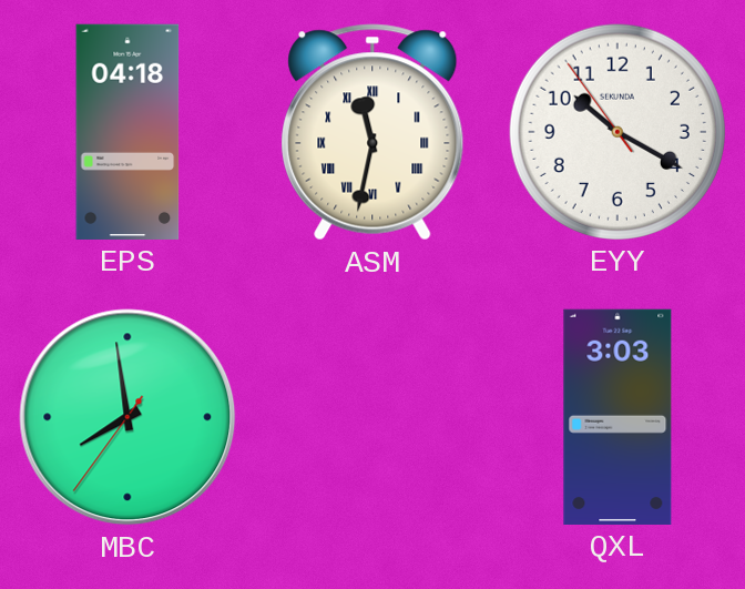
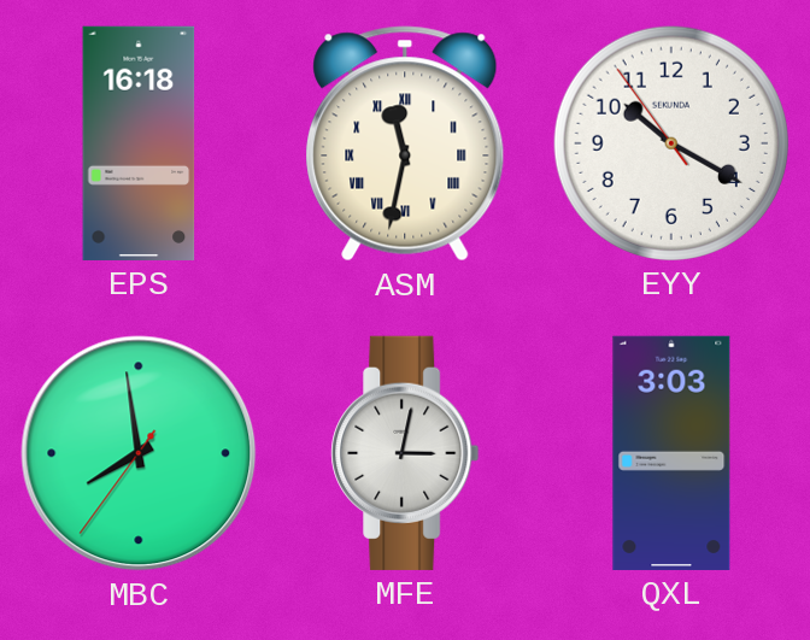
EPS: 04:18 -> 16:18
MFE: none -> 3:02
